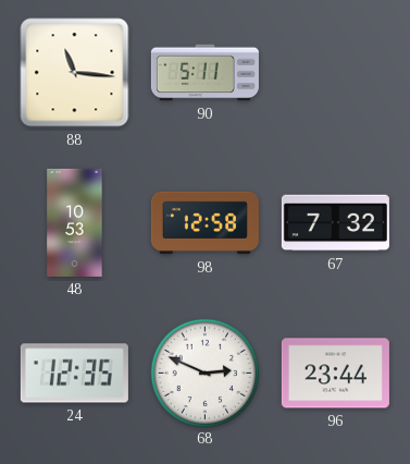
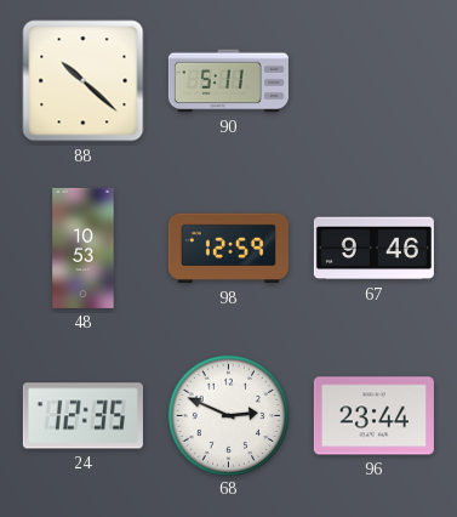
88: 11:16 -> 10:22
98: 12:58 -> 12:59
67: 7:32 -> 9:46
